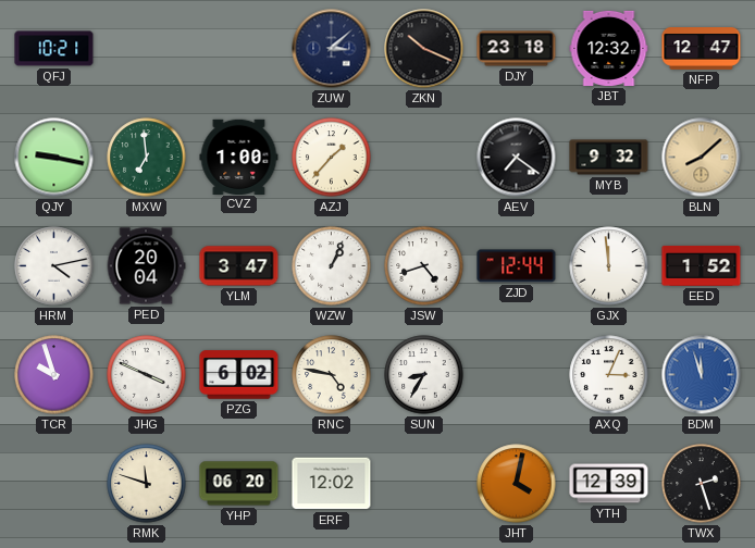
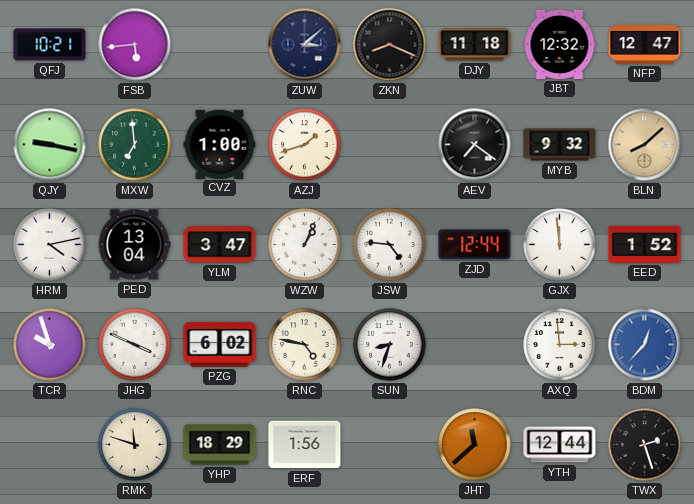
FSB: none -> 5:44
ZKN: 10:19 -> 8:19
DJY: 23:18 -> 11:18
AZJ: 1:37 -> 1:42
PED: 20:04 -> 13:04
JSW: 4:42 -> 4:46
SUN: 8:35 -> 8:33
AXQ: 3:04 -> 2:59
BDM: 11:57 -> 12:37
YHP: 06:20 -> 18:29
ERF: 12:02 -> 1:56
JHT: 4:02 -> 11:38
YTH: 12:39 -> 12:44
